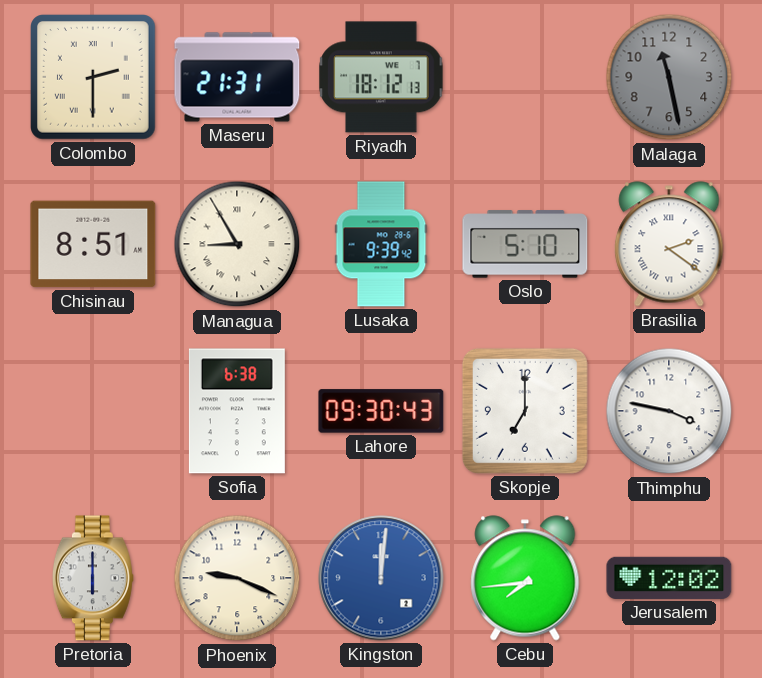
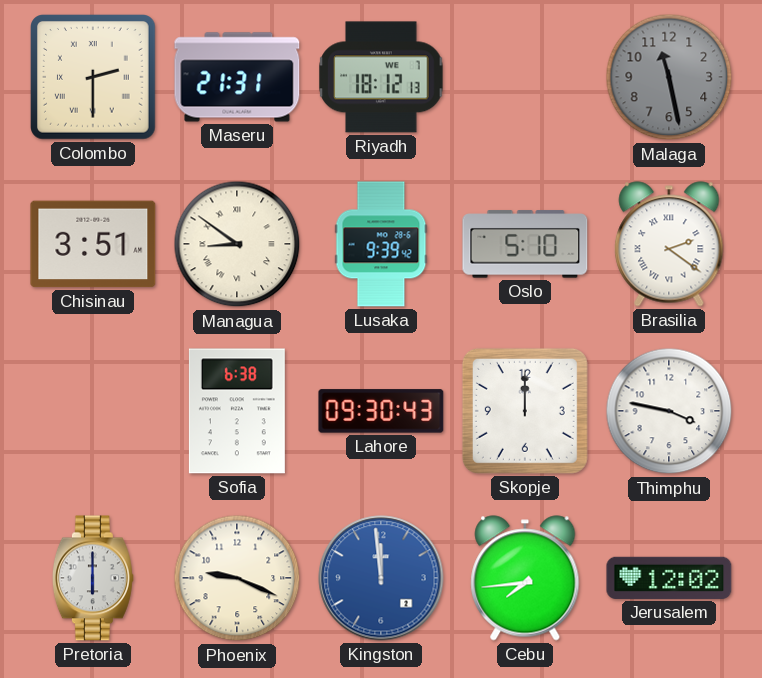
Chisinau: 8:51 -> 3:51
Managua: 8:55 -> 8:51
Skopje: 7:00 -> 12:00
Kingston: 12:01 -> 11:59
